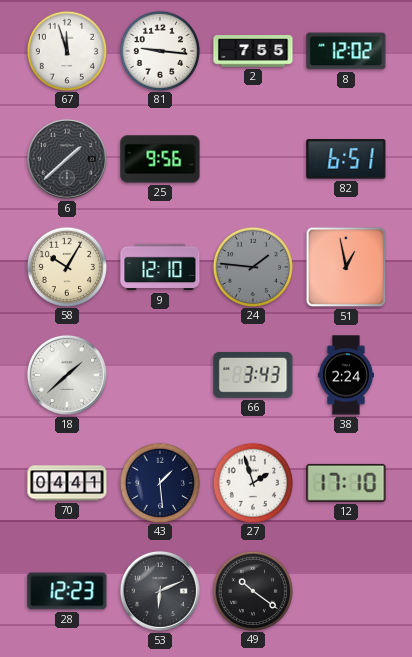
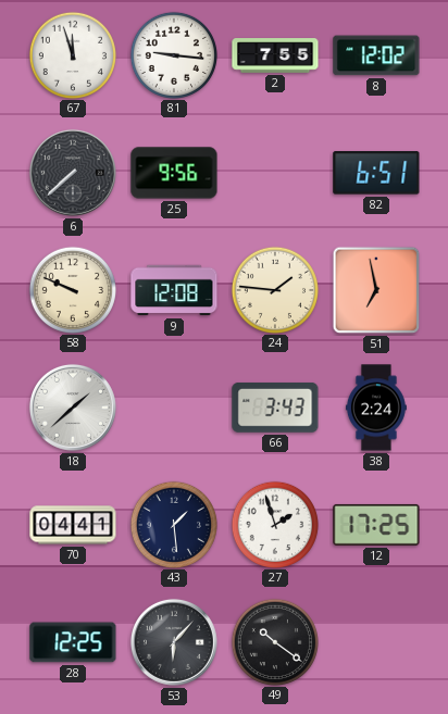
6: 1:38 -> 7:38
58: 10:05 -> 9:49
9: 12:10 -> 12:08
24 dial: grey -> cream
51: 12:58 -> 6:58
12: 17:10 -> 17:25
28: 12:23 -> 12:25
53: 6:11 -> 6:07
